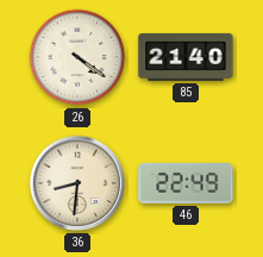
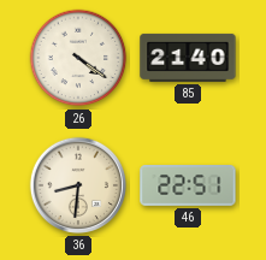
46: 22:49 -> 22:51
